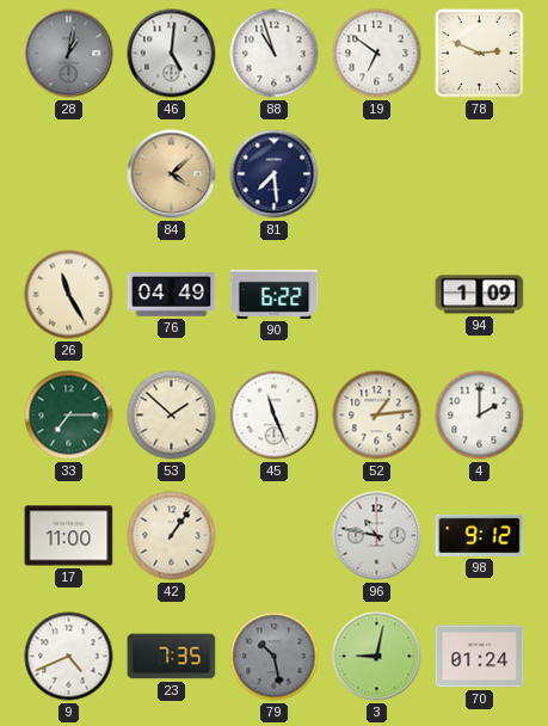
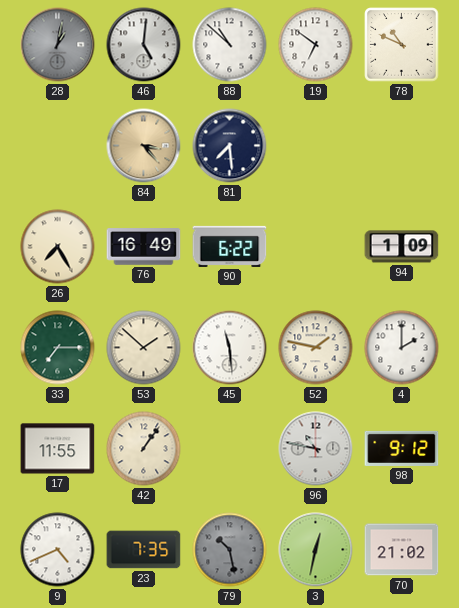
88: 10:57 -> 10:52
78: 2:49 -> 10:49
84: 4:08 -> 3:23
26: 11:25 -> 7:25
76: 04:49 -> 16:49
45: 11:26 -> 11:29
52: 1:14 -> 1:47
17: 11:00 -> 11:55
3: 9:02 -> 12:32
70: 01:24 -> 21:02
